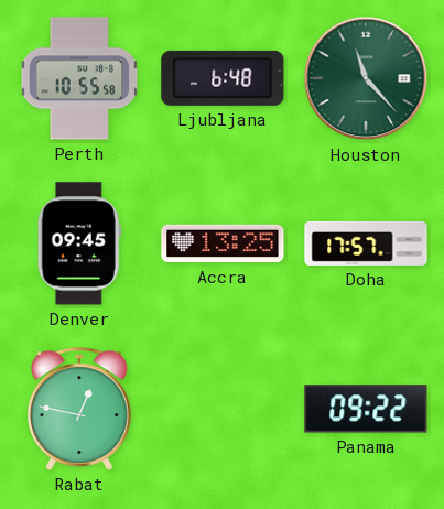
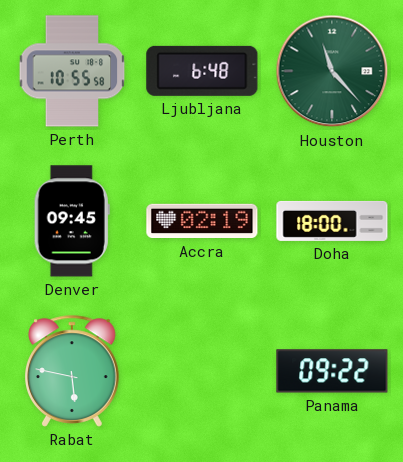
Accra: 13:25 -> 02:19
Doha: 17:57 -> 18:00
Rabat: 12:47 -> 5:47
